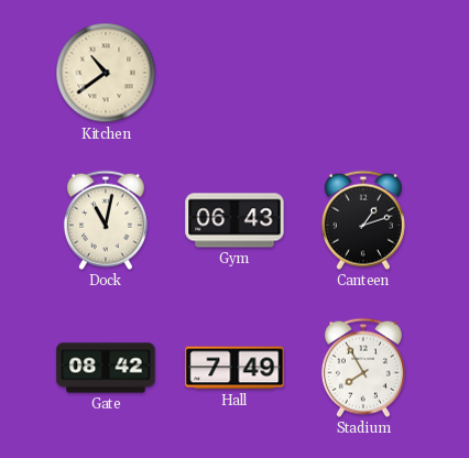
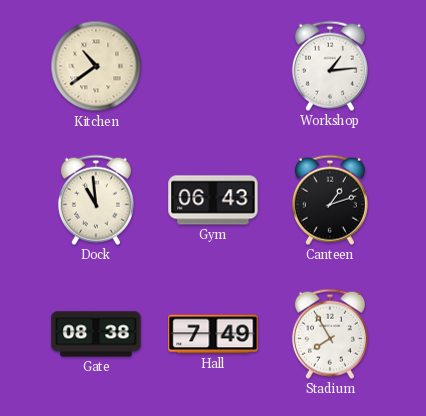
Workshop: none -> 1:14
Dock: 11:02 -> 10:59
Gate: 08:42 -> 08:38
